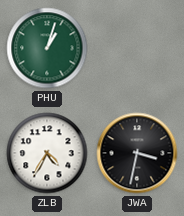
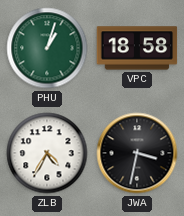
VPC: none -> 18:58
